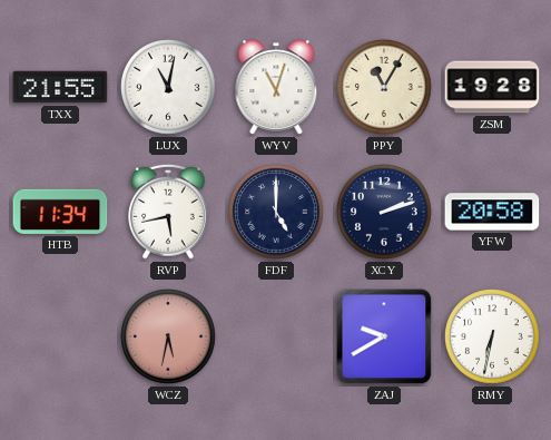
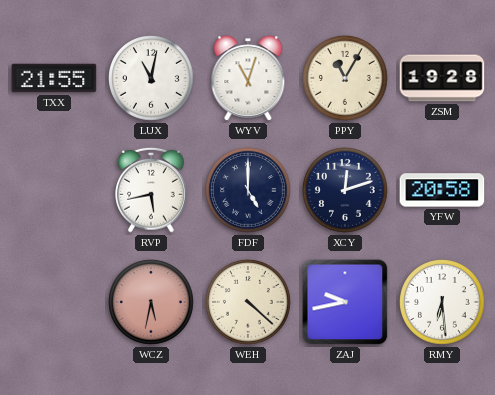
HTB: 11:34 -> none
XCY: 2:12 -> 12:12
WEH: none -> 4:22
ZAJ: 9:40 -> 9:43
RMY: 6:32 -> 6:29
